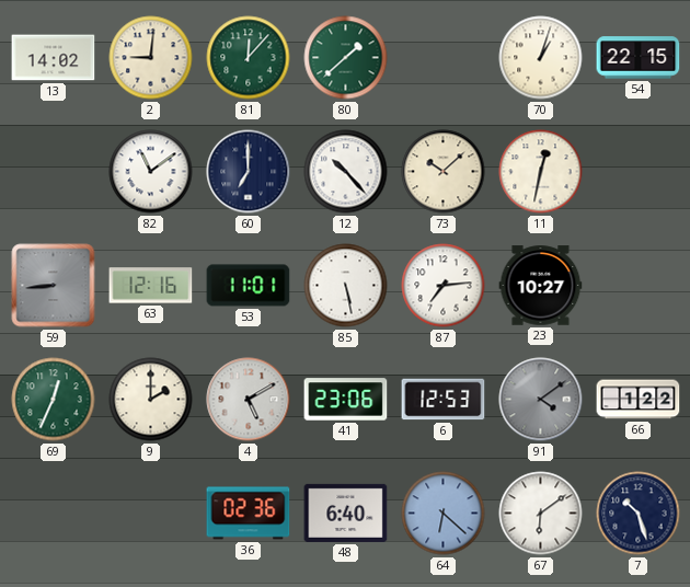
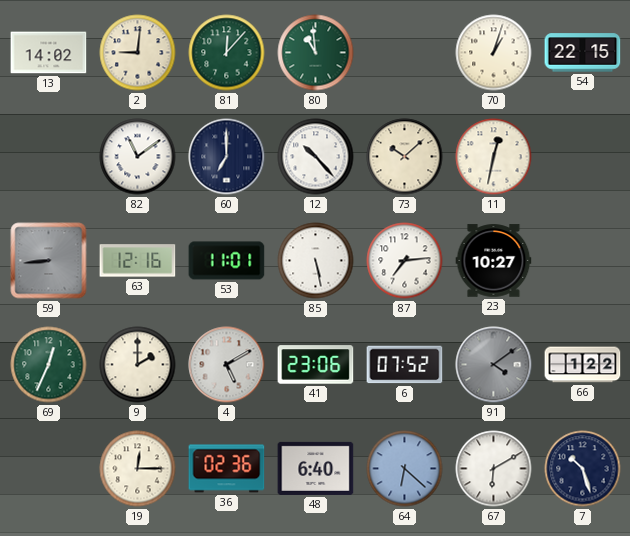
80: 1:38 -> 10:59
6: 12:53 -> 07:52
19: none -> 12:15
67: 6:09 -> 6:10
